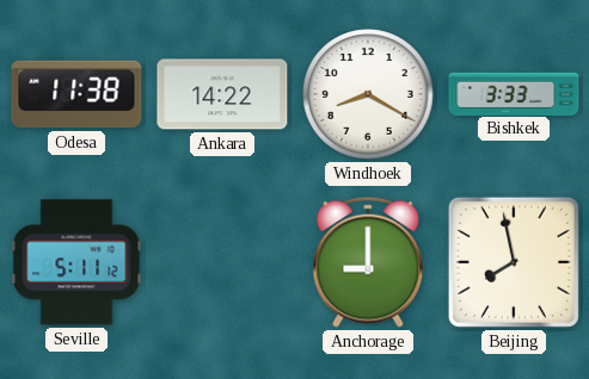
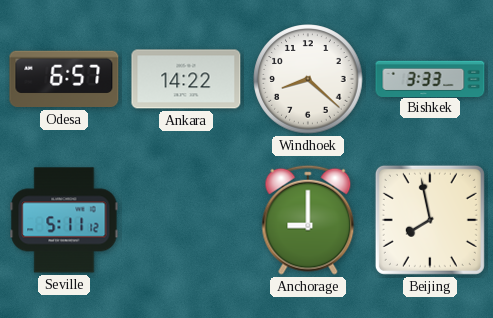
Odesa: 11:38 -> 6:57
Windhoek: 8:20 -> 8:22
